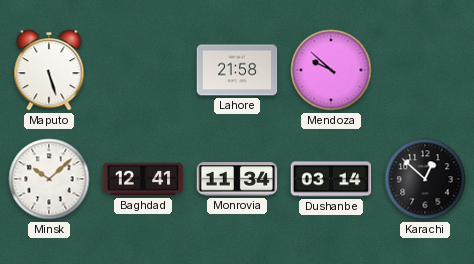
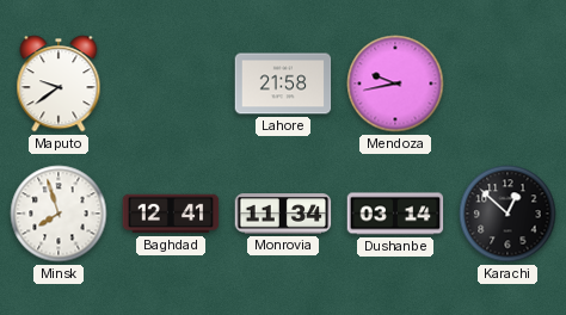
Maputo: 5:27 -> 9:39
Mendoza: 9:52 -> 9:43
Minsk: 10:08 -> 7:57
